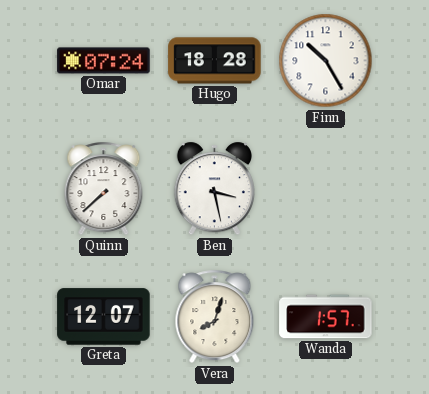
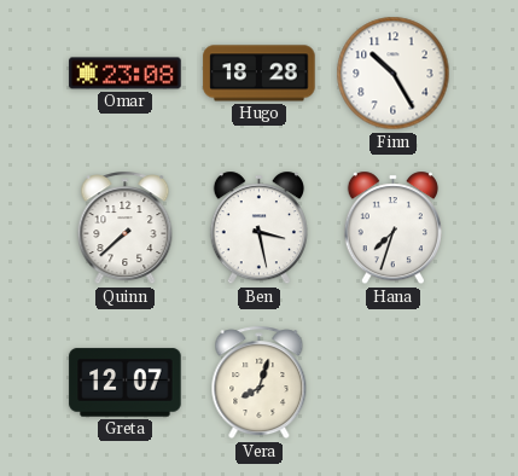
Omar: 07:24 -> 23:08
Hana: none -> 7:33
Wanda: 1:57 -> none
